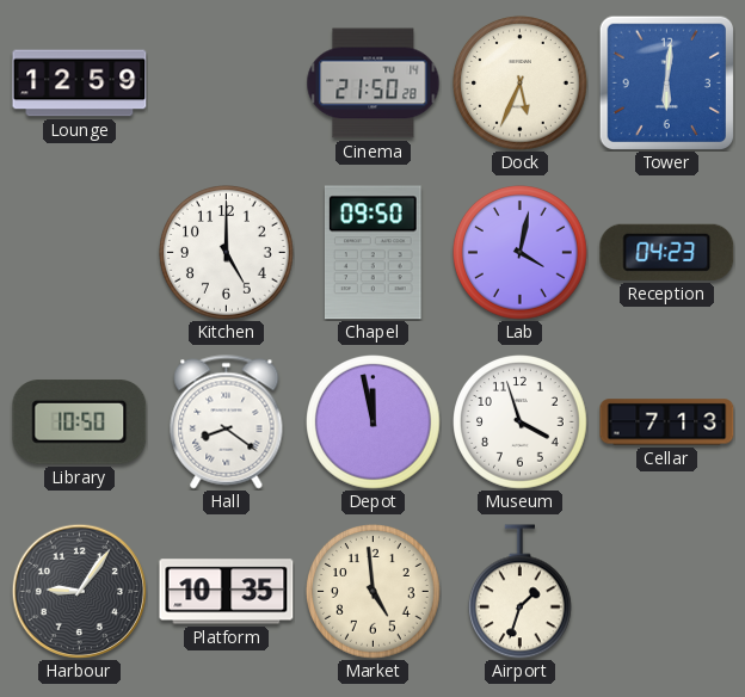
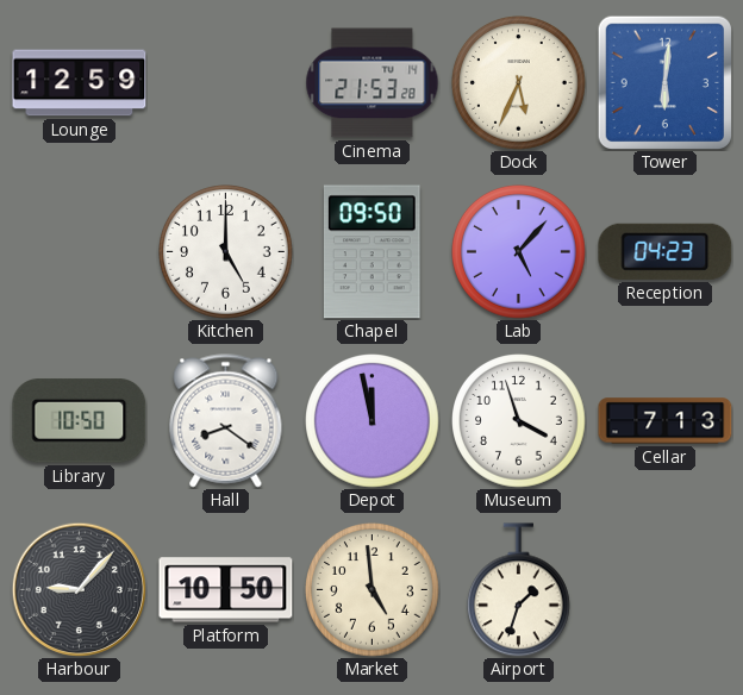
Cinema: 21:50 -> 21:53
Lab: 4:02 -> 5:07
Harbour: 9:06 -> 9:07
Platform: 10:35 -> 10:50
